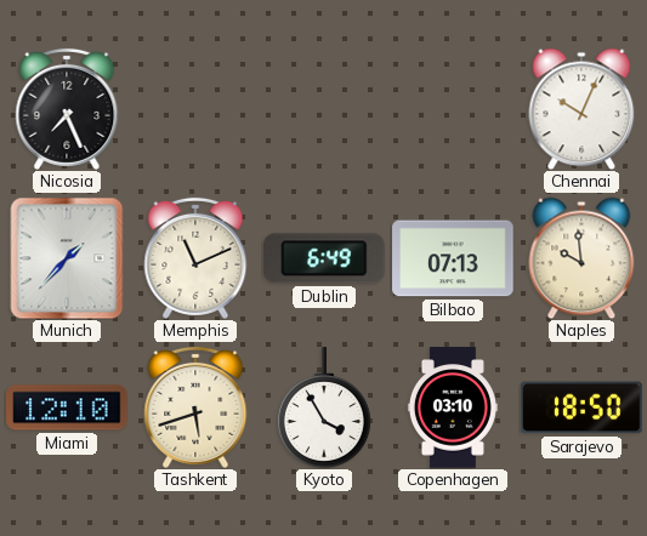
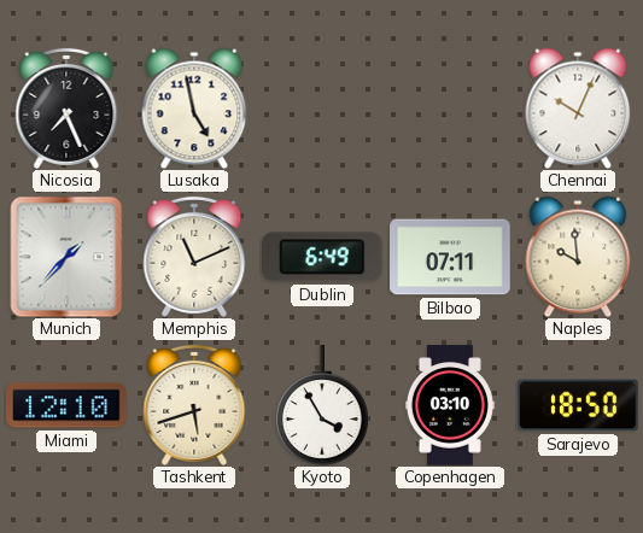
Lusaka: none -> 4:58
Bilbao: 07:13 -> 07:11
